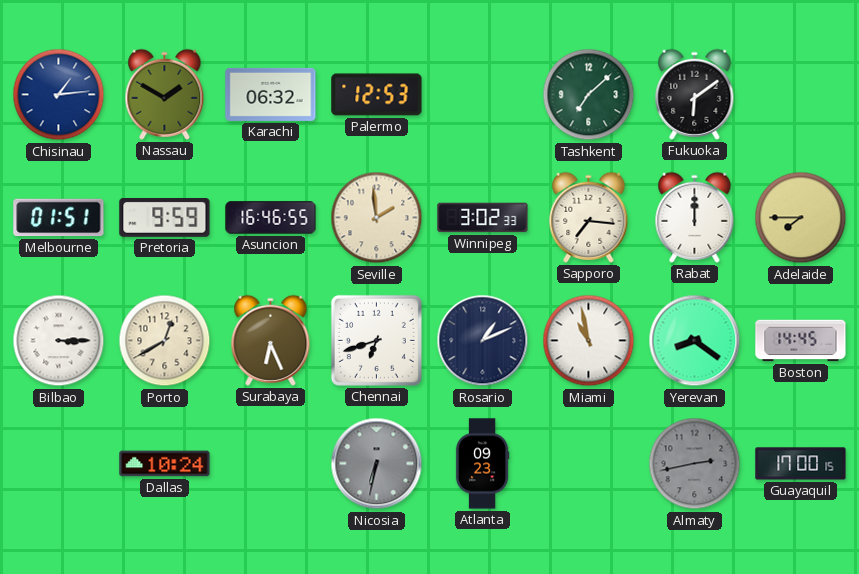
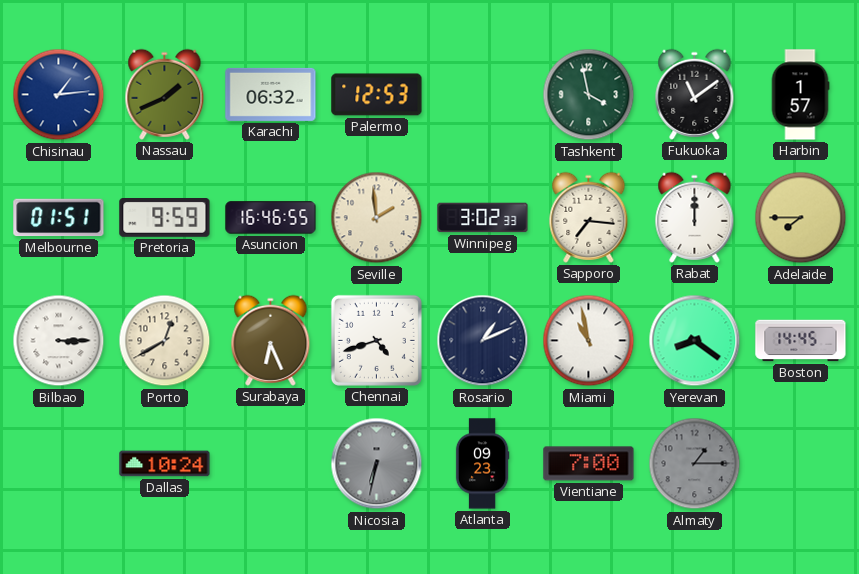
Nassau: 1:50 -> 1:41
Tashkent: 7:08 -> 3:58
Fukuoka: 6:09 -> 11:09
Harbin: none -> 1:57
Chennai: 6:42 -> 4:42
Vientiane: none -> 7:00
Almaty: 2:43 -> 1:15
Guayaquil: 17:00 -> none
